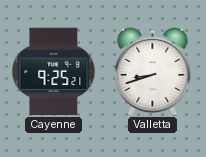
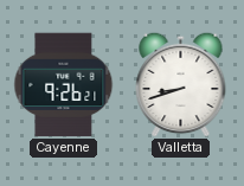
Cayenne: 9:25 -> 9:26
